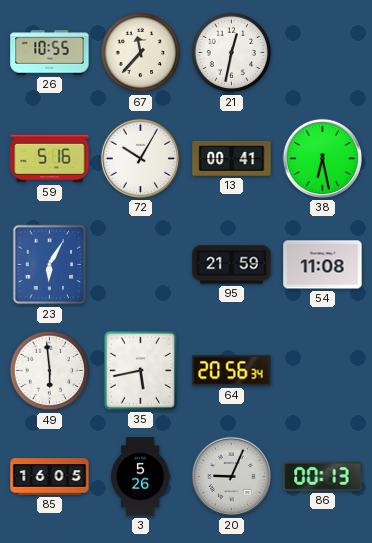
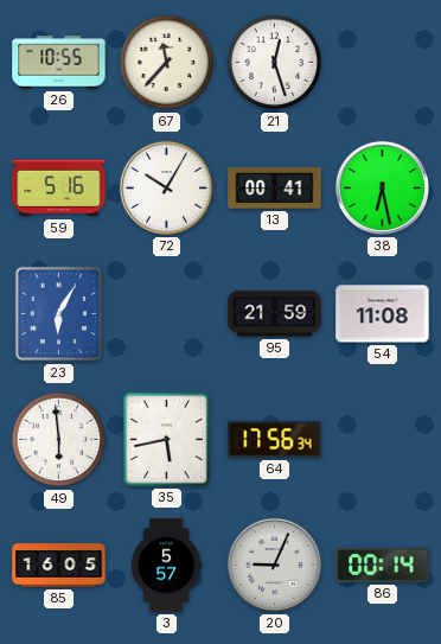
21: 12:32 -> 12:27
64: 20:56 -> 17:56
3: 5:26 -> 5:57
86: 00:13 -> 00:14
